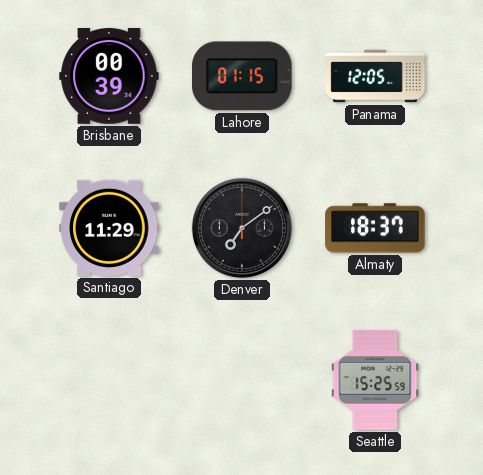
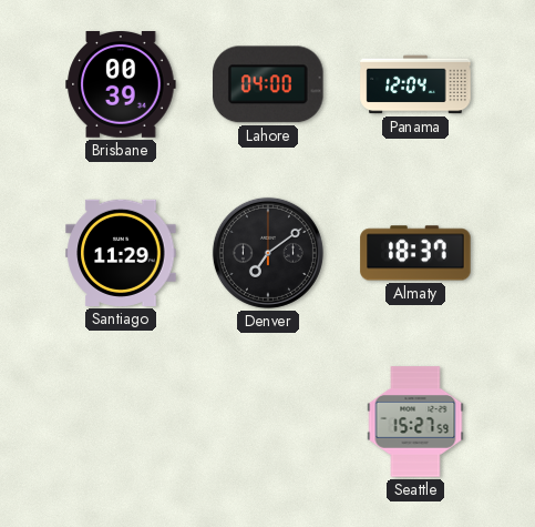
Lahore: 01:15 -> 04:00
Panama: 12:05 -> 12:04
Seattle: 15:25 -> 15:27
